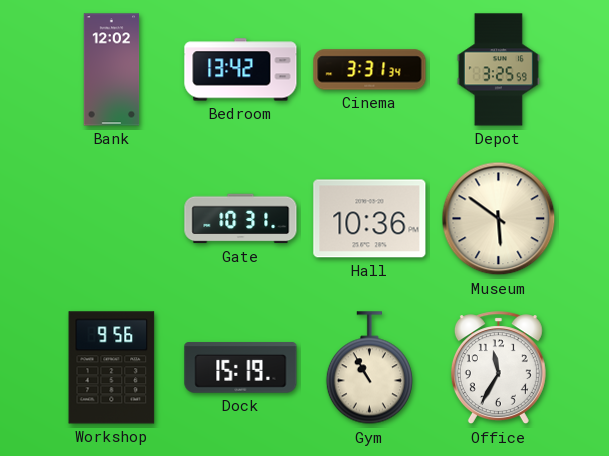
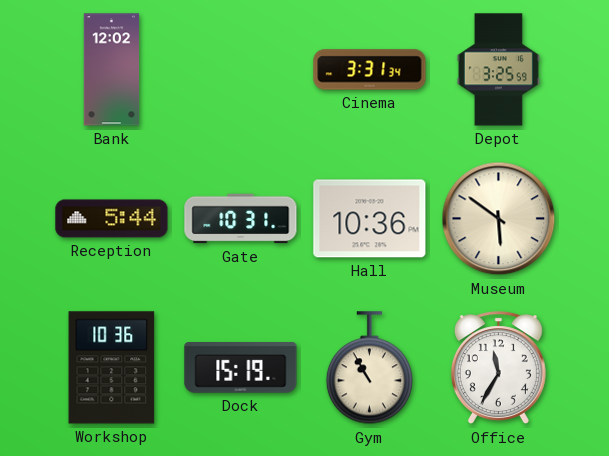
Bedroom: 13:42 -> none
Reception: none -> 5:44
Workshop: 9:56 -> 10:36
